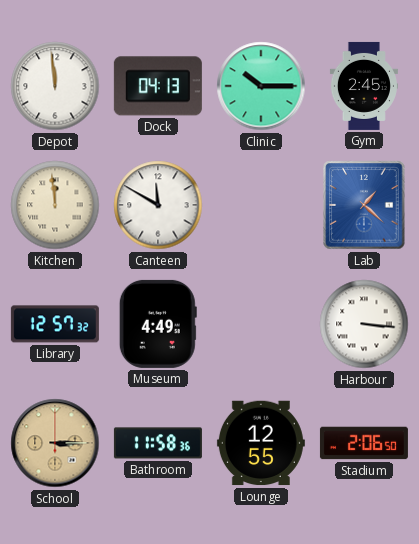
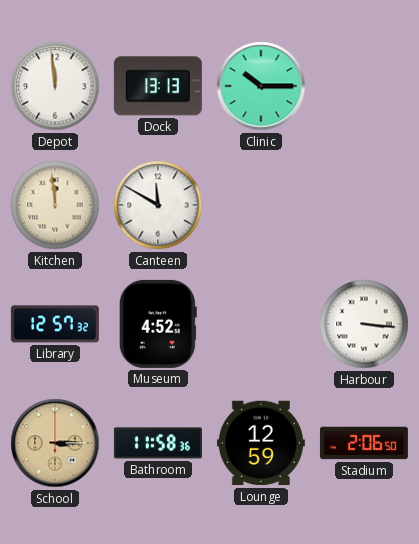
Dock: 04:13 -> 13:13
Gym: 2:45 -> none
Lab: 1:22 -> none
Museum: 4:49 -> 4:52
Lounge: 12:55 -> 12:59
